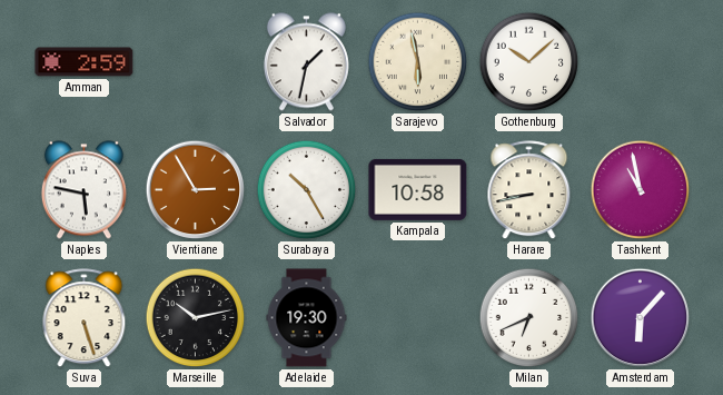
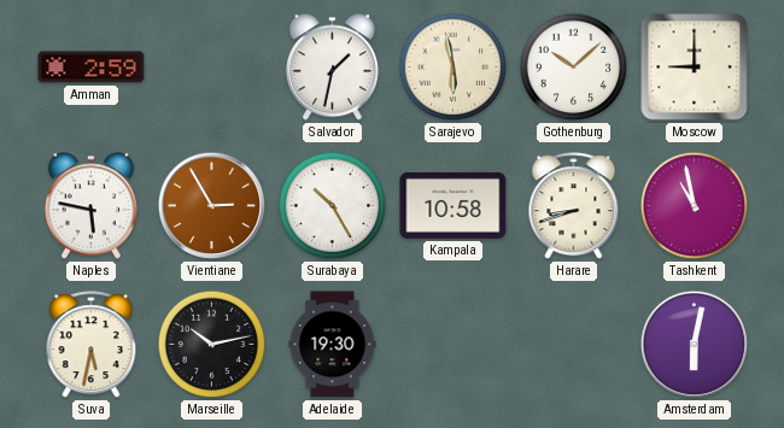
Moscow: none -> 9:00
Harare: 8:43 -> 8:42
Suva: 5:27 -> 5:32
Milan: 6:41 -> none
Amsterdam: 6:07 -> 6:02
